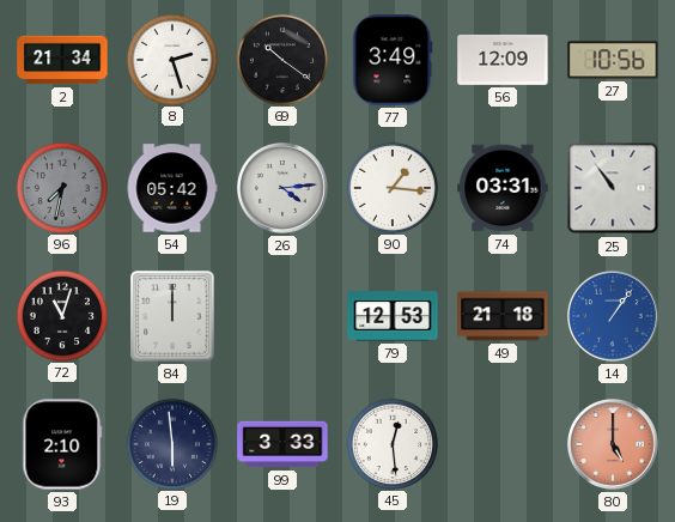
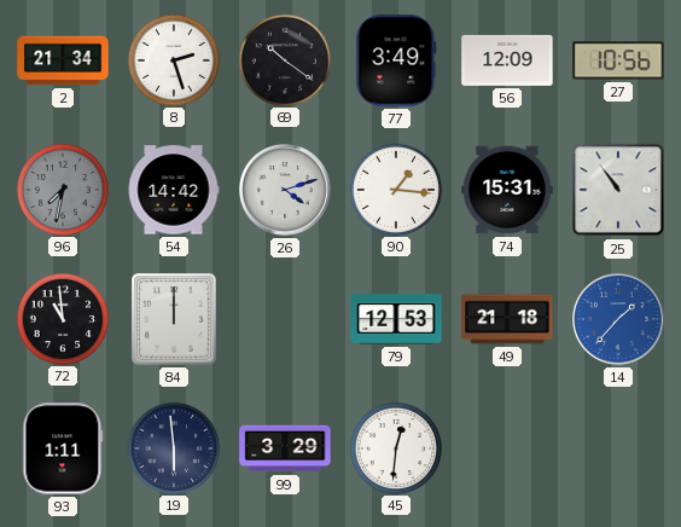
54: 05:42 -> 14:42
26: 4:14 -> 4:12
74: 03:31 -> 15:31
72: 11:03 -> 10:59
14: 1:06 -> 1:37
93: 2:10 -> 1:11
99: 3:33 -> 3:29
45: 12:29 -> 12:31
80: 5:00 -> none
